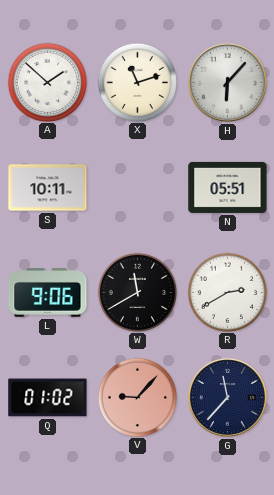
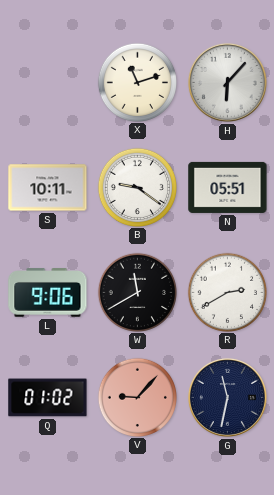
A: 1:52 -> none
B: none -> 9:21
G: 11:37 -> 11:32
